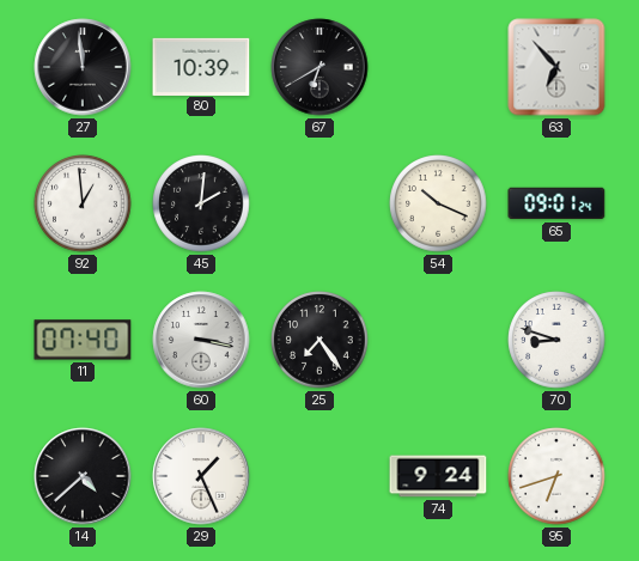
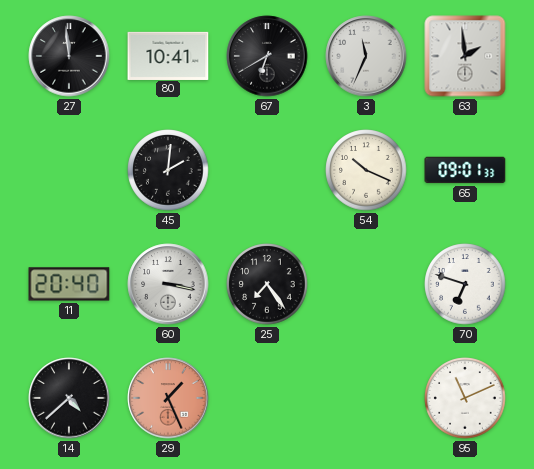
80: 10:39 -> 10:41
3: none -> 11:34
63: 6:53 -> 1:59
92: 12:59 -> none
65: 09:01:24 -> 09:01:33
11: 07:40 -> 20:40
70: 8:48 -> 6:48
29 dial: white -> salmon
74: 9:24 -> none
95: 6:42 -> 11:11
